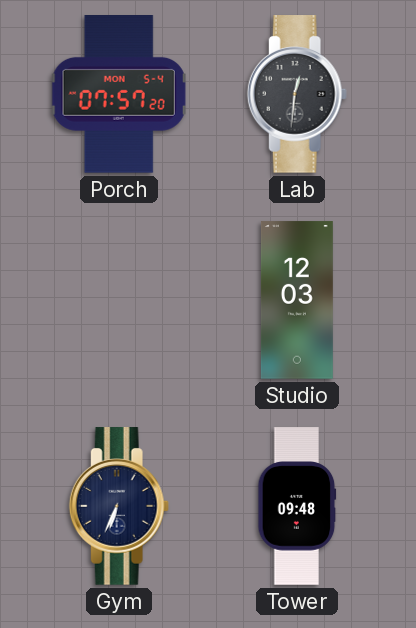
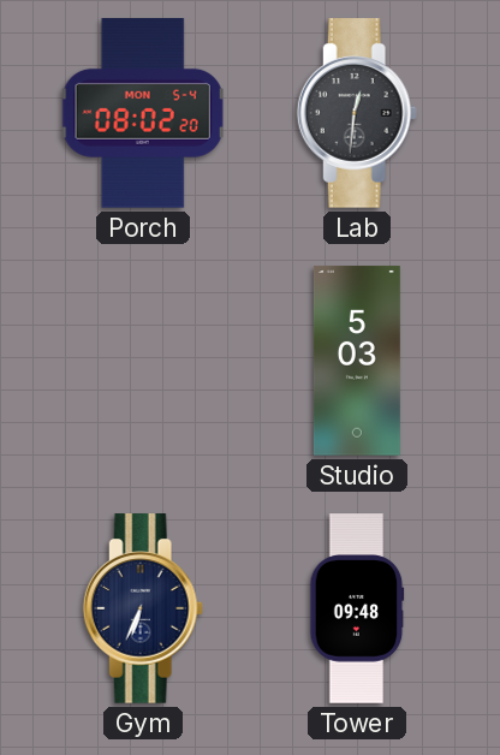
Porch: 07:57 -> 08:02
Studio: 12:03 -> 5:03
